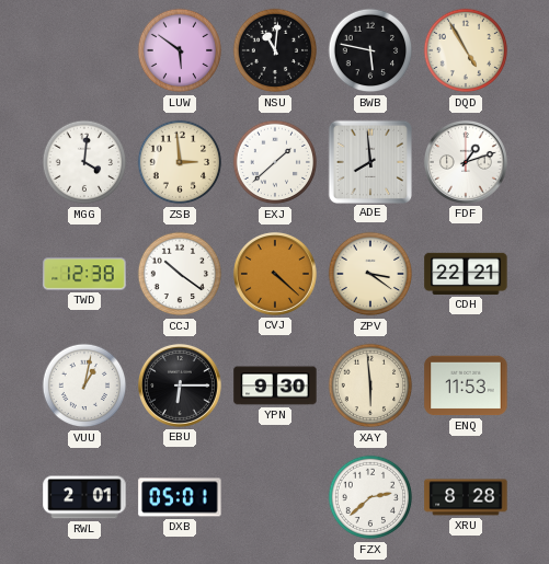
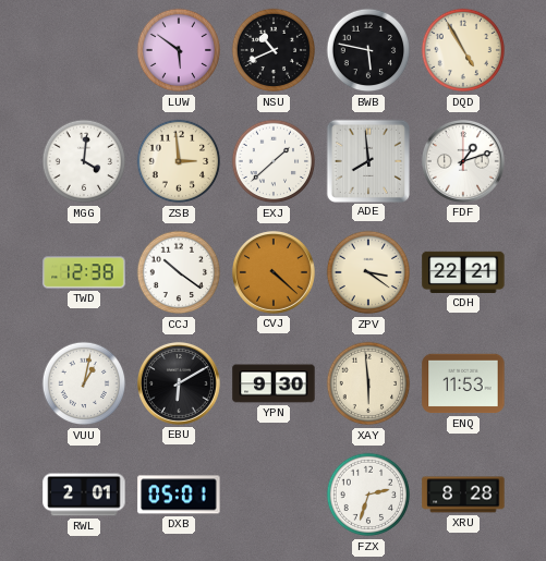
NSU: 11:01 -> 10:41
EBU: 6:15 -> 6:10
FZX: 2:38 -> 2:33
